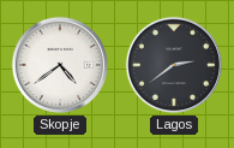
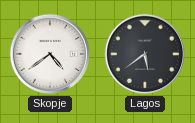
Lagos: 2:39 -> 5:39
